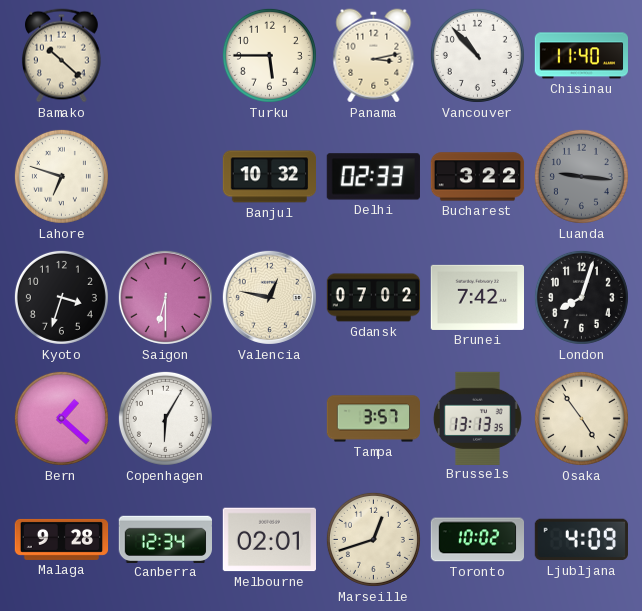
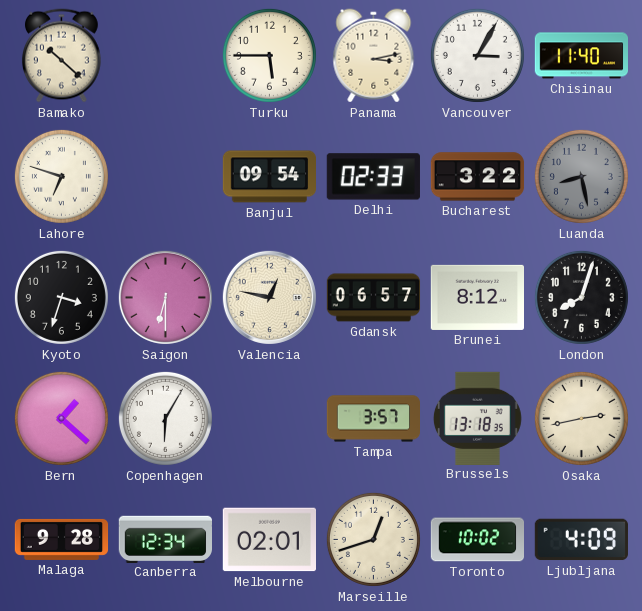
Vancouver: 10:53 -> 3:05
Banjul: 10:32 -> 09:54
Luanda: 9:16 -> 8:28
Gdansk: 07:02 -> 06:57
Brunei: 7:42 -> 8:12
Brussels: 13:13 -> 13:18
Osaka: 4:54 -> 2:43
